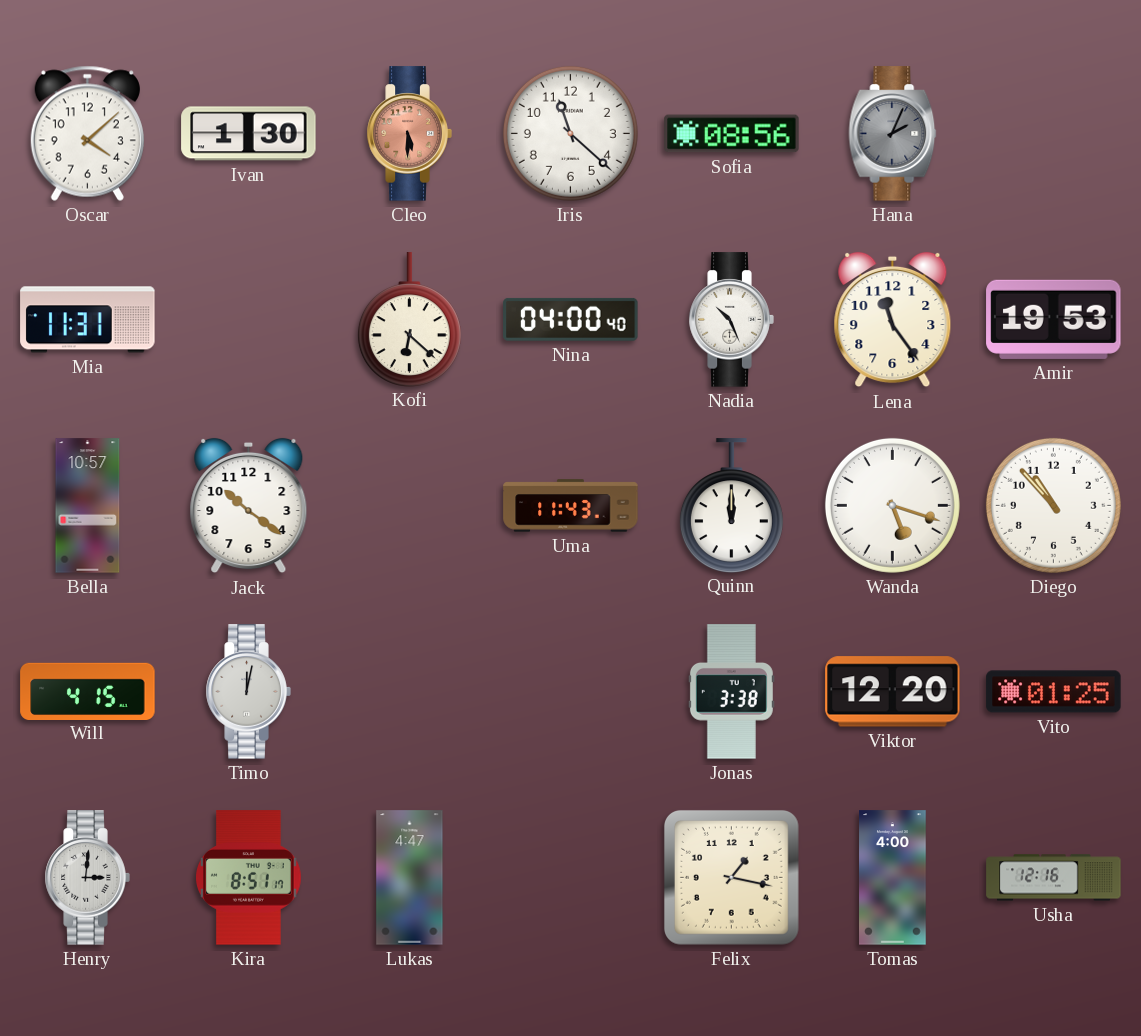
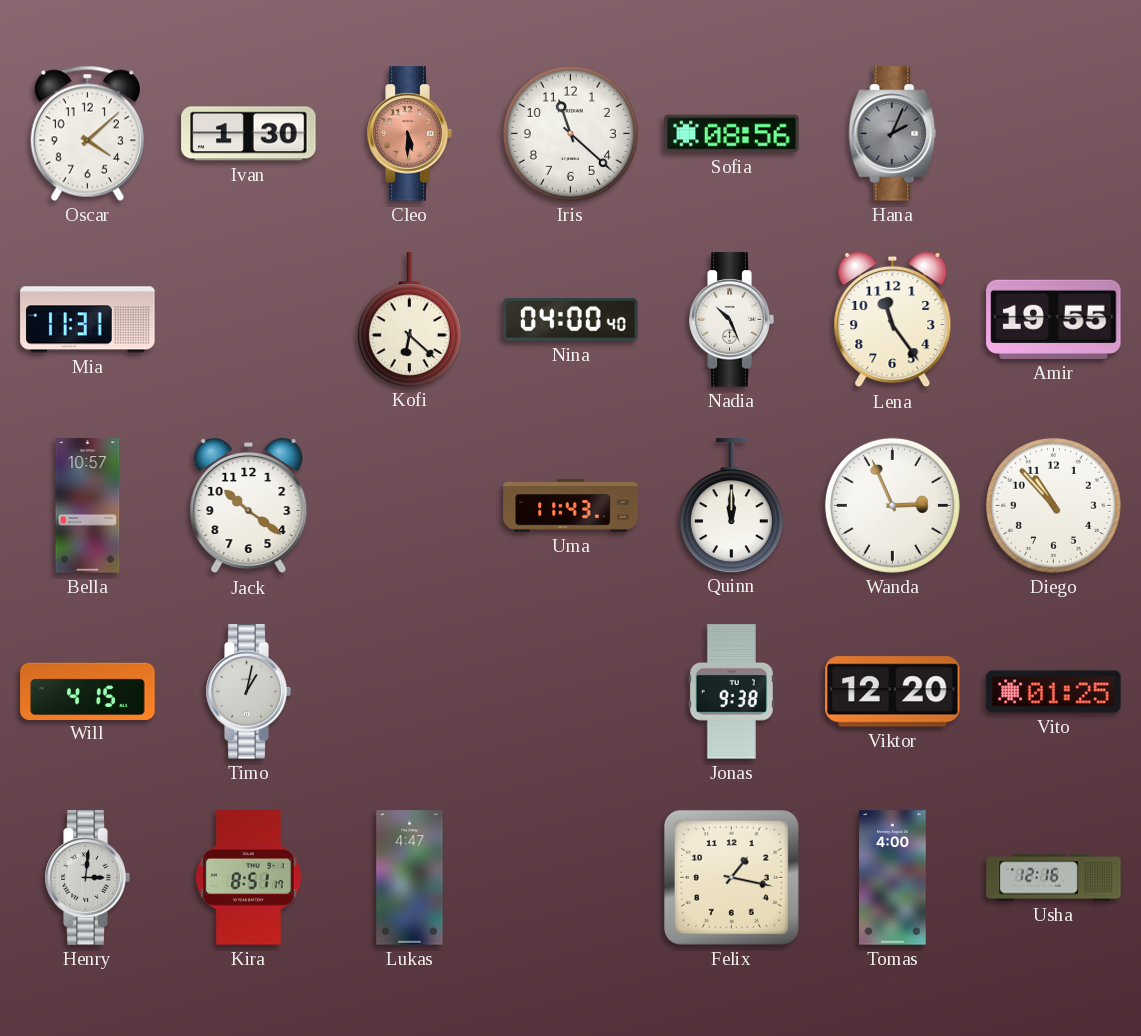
Amir: 19:53 -> 19:55
Wanda: 5:18 -> 2:56
Timo: 12:02 -> 1:02
Jonas: 3:38 -> 9:38
